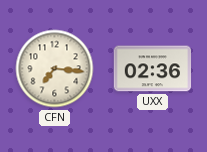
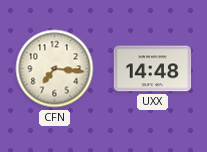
UXX: 02:36 -> 14:48
